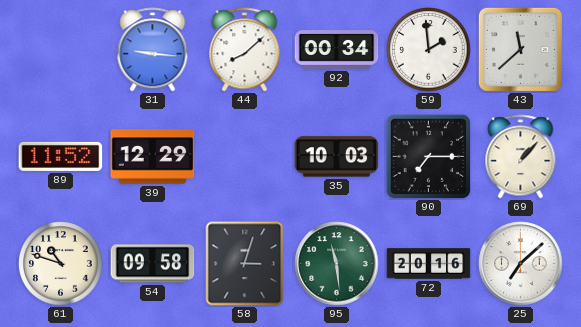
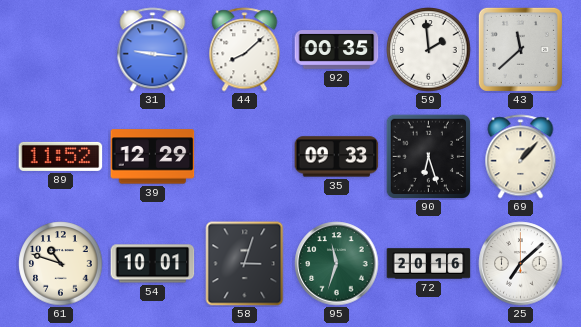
92: 00:34 -> 00:35
35: 10:03 -> 09:33
90: 7:15 -> 6:27
54: 09:58 -> 10:01
95: 11:29 -> 11:33
